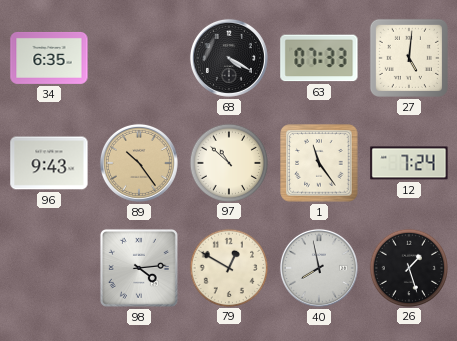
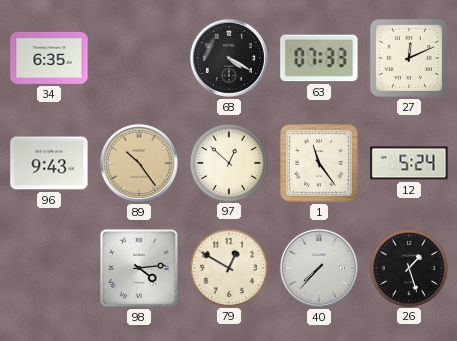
27: 5:01 -> 12:11
97: 10:52 -> 12:52
12: 7:24 -> 5:24
40: 7:58 -> 7:37
